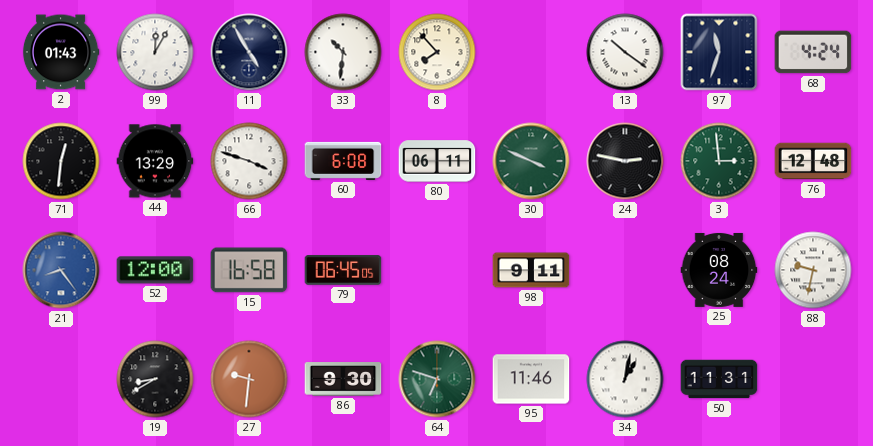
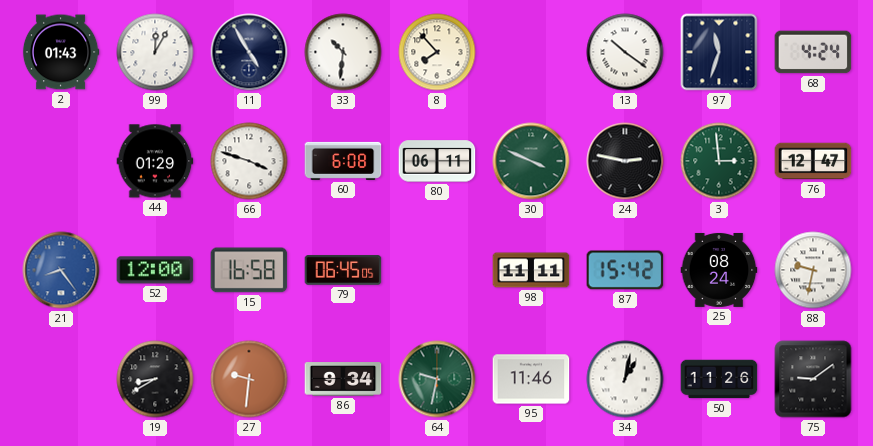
71: 12:31 -> none
44: 13:29 -> 01:29
76: 12:48 -> 12:47
98: 9:11 -> 11:11
87: none -> 15:42
86: 9:30 -> 9:34
64: 6:48 -> 9:32
50: 11:31 -> 11:26
75: none -> 9:09
